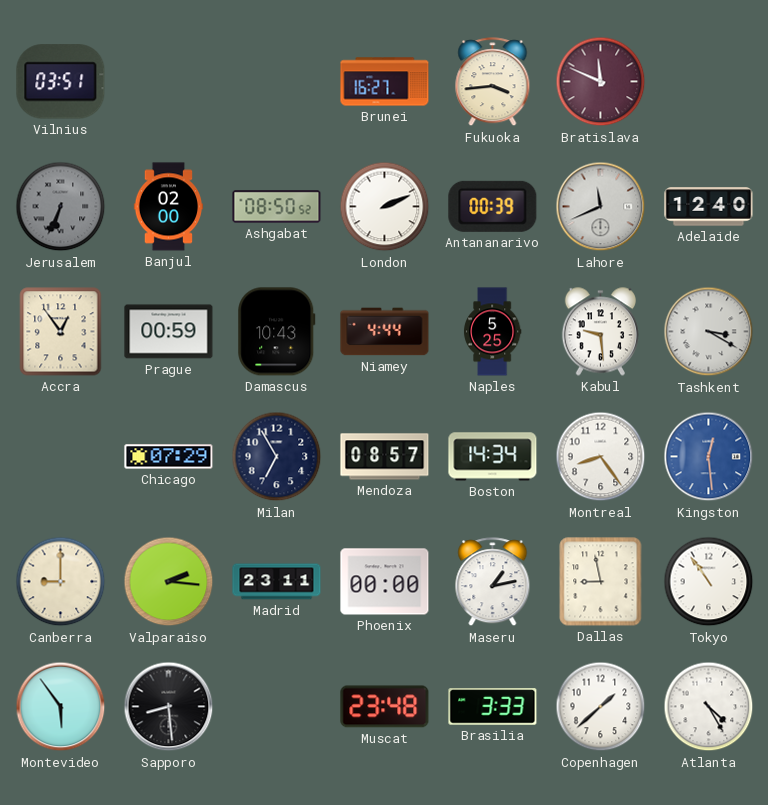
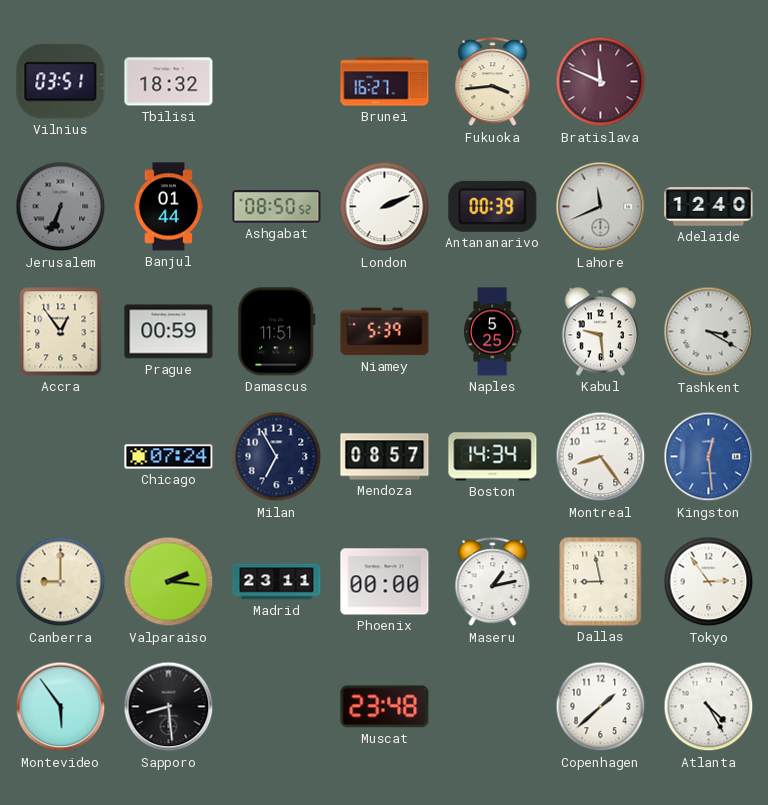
Tbilisi: none -> 18:32
Banjul: 02:00 -> 01:44
Damascus: 10:43 -> 11:51
Niamey: 4:44 -> 5:39
Chicago: 07:29 -> 07:24
Tokyo: 10:54 -> 2:54
Brasilia: 3:33 -> none
